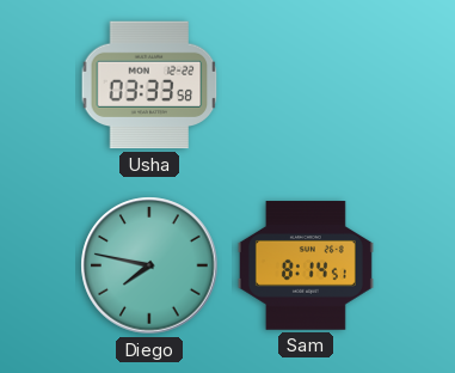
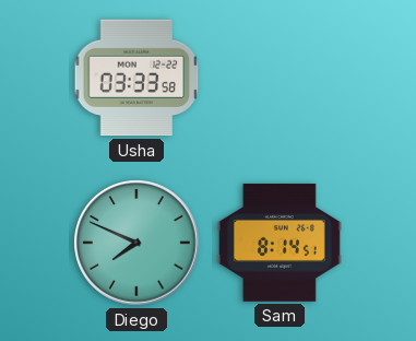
Diego: 7:47 -> 7:49
